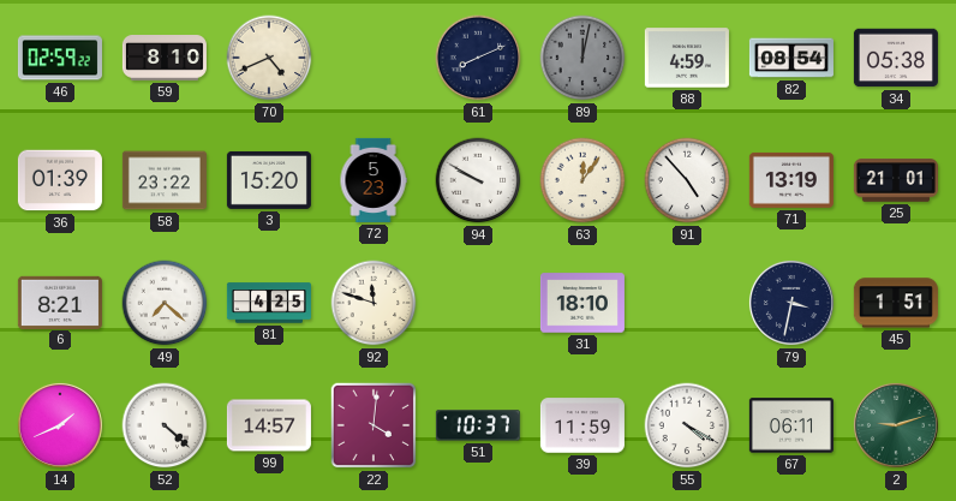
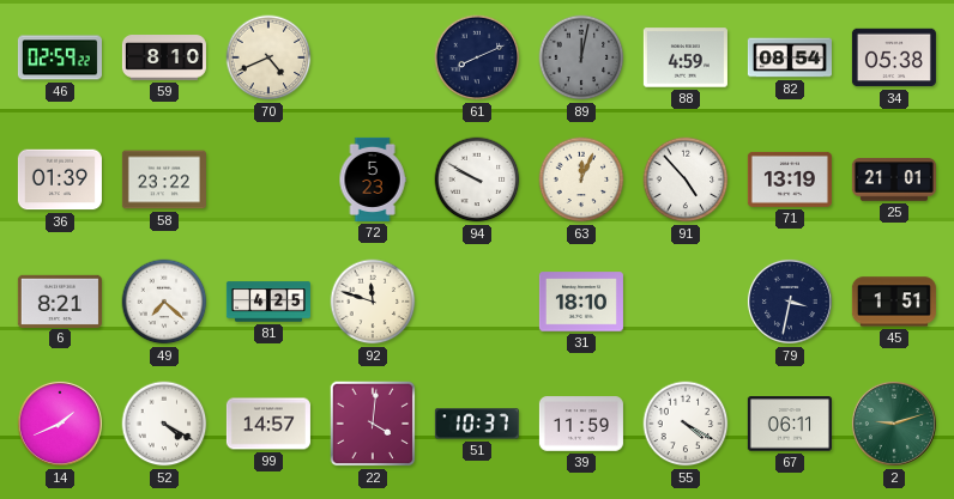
3: 15:20 -> none
63: 12:06 -> 12:04
52: 4:22 -> 4:20
